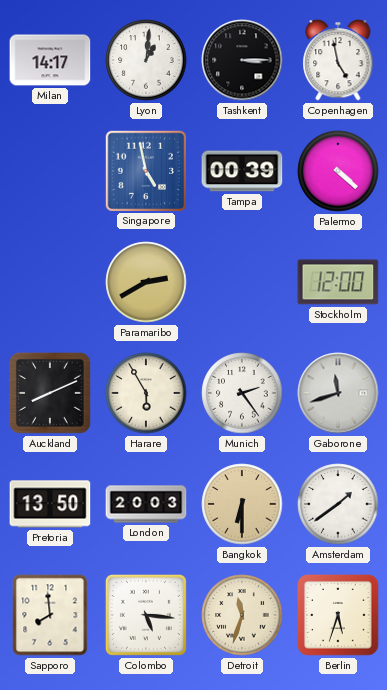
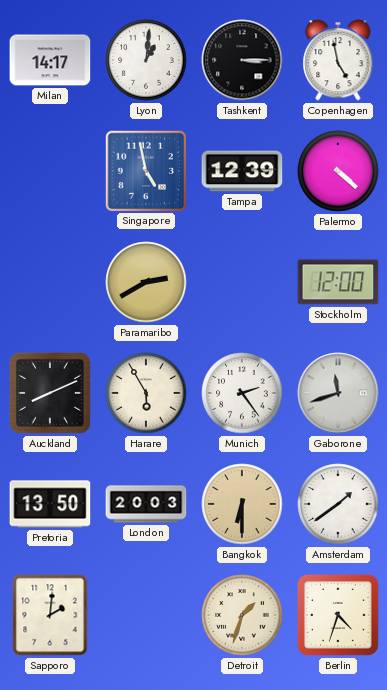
Tampa: 00:39 -> 12:39
Sapporo: 7:59 -> 2:01
Colombo: 5:16 -> none
Detroit: 11:33 -> 1:33
Berlin: 5:33 -> 4:33
